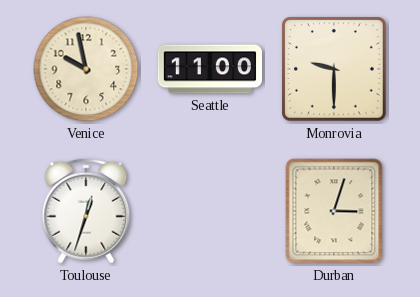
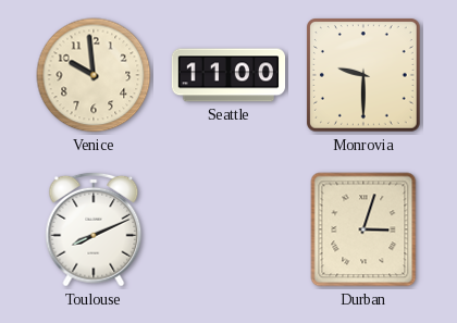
Venice: 9:58 -> 9:59
Toulouse: 12:33 -> 8:11
